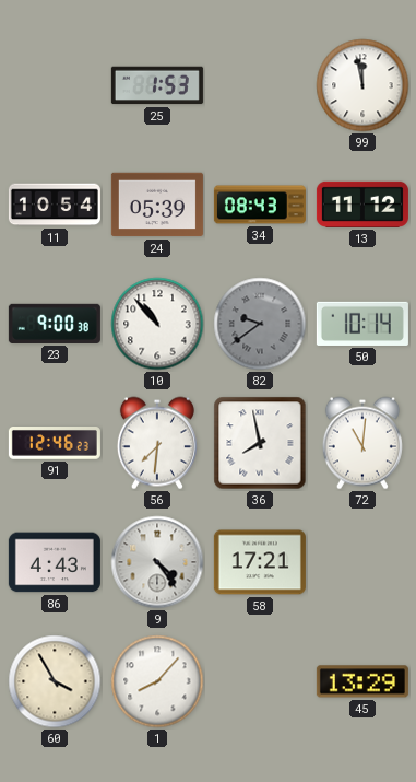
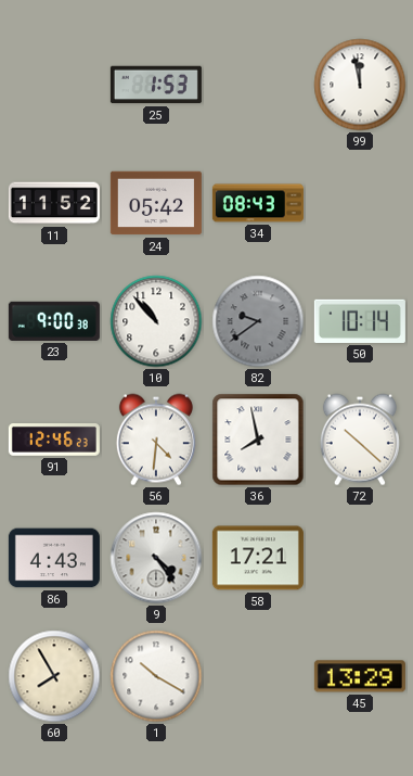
11: 10:54 -> 11:52
24: 05:39 -> 05:42
13: 11:12 -> none
56: 7:31 -> 4:31
72: 11:01 -> 10:22
60: 3:55 -> 7:55
1: 8:07 -> 10:20
